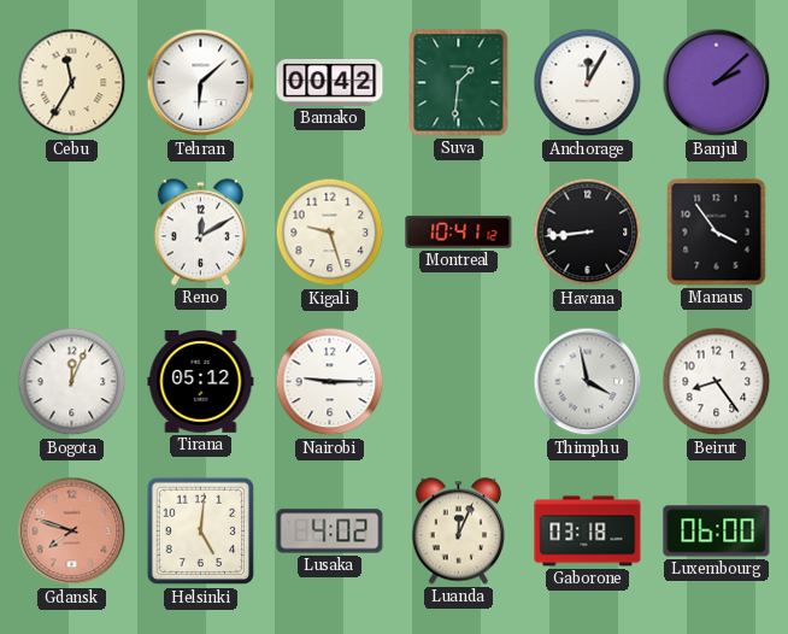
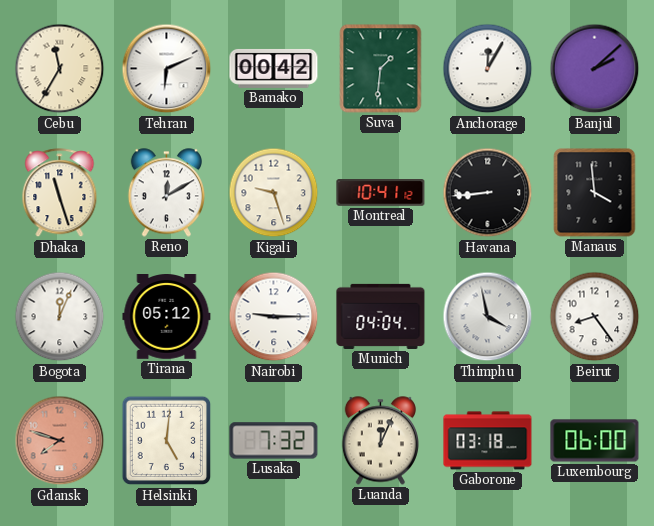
Tehran: 6:08 -> 6:11
Dhaka: none -> 11:27
Manaus: 3:54 -> 3:59
Munich: none -> 04:04
Lusaka: 4:02 -> 7:32
